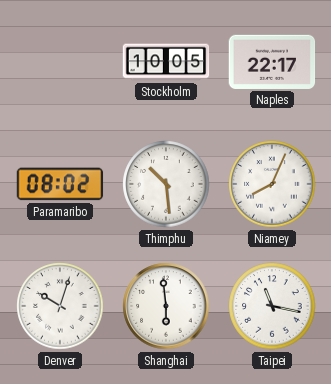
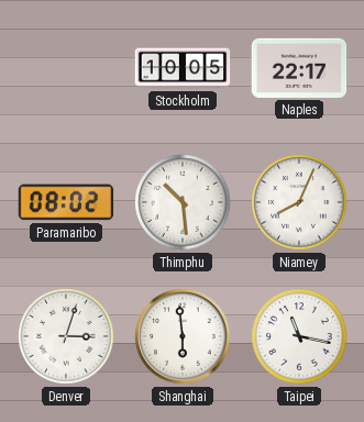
Denver: 10:03 -> 3:03
